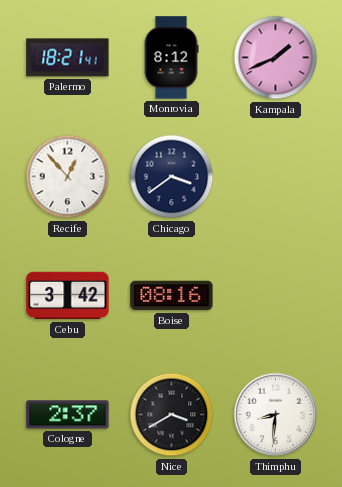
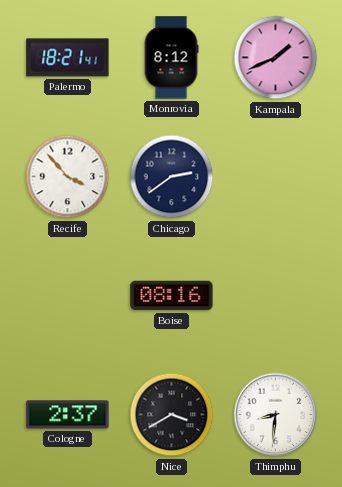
Recife: 12:53 -> 3:53
Chicago: 3:39 -> 2:39
Cebu: 3:42 -> none
